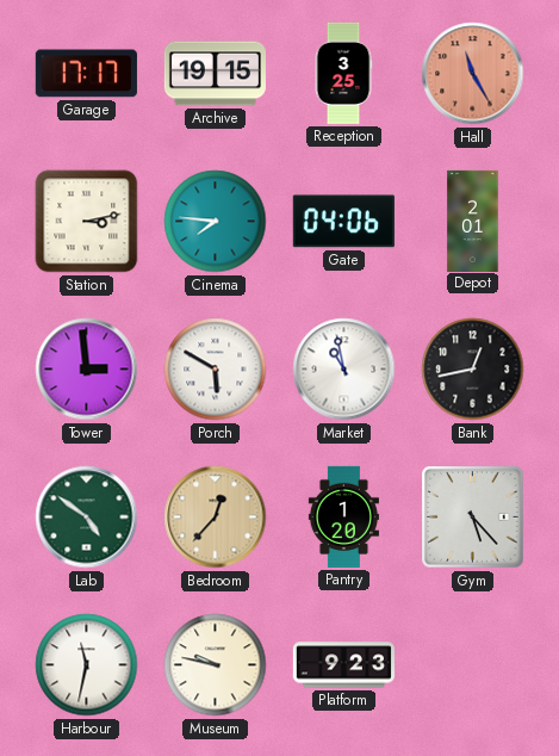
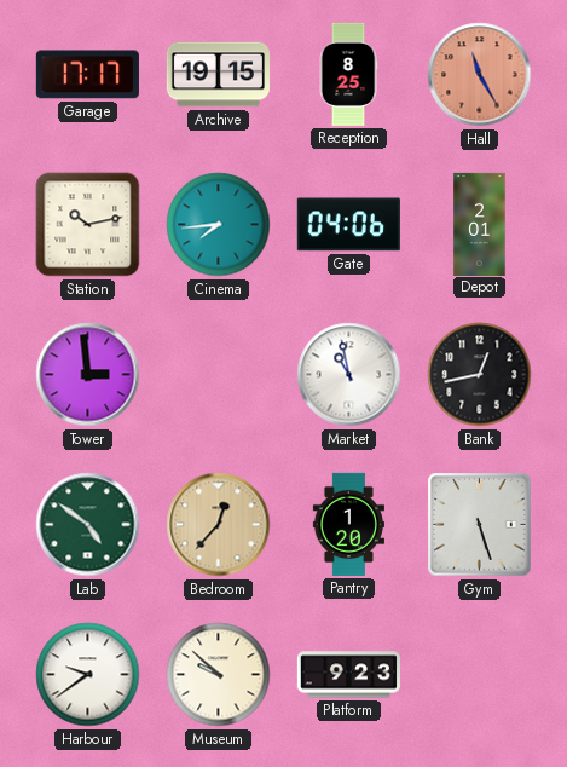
Reception: 3:25 -> 8:25
Station: 3:13 -> 10:13
Cinema: 7:46 -> 7:44
Porch: 5:50 -> none
Gym: 5:23 -> 5:27
Harbour: 11:32 -> 9:39
Museum: 9:47 -> 9:52
